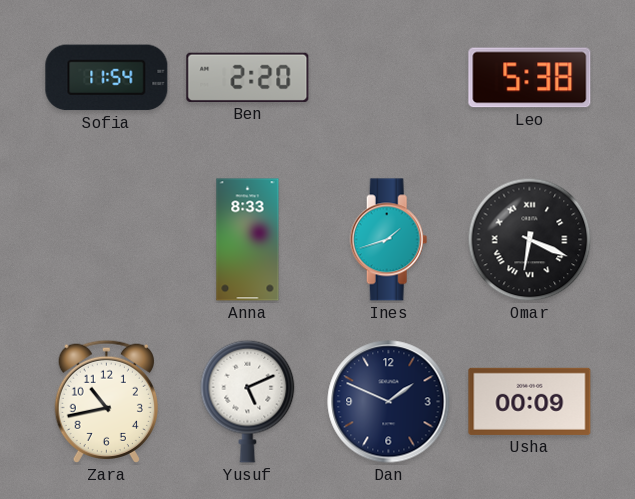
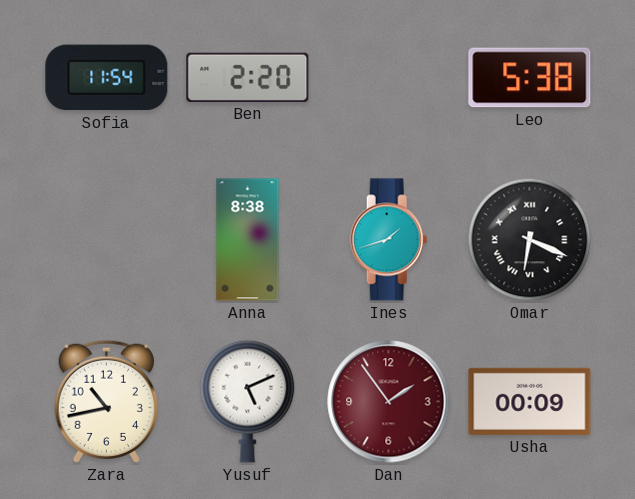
Anna: 8:33 -> 8:38
Dan: 1:49 -> 1:54
Dan dial: navy -> burgundy
